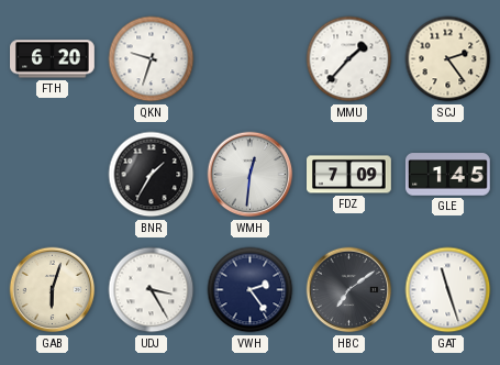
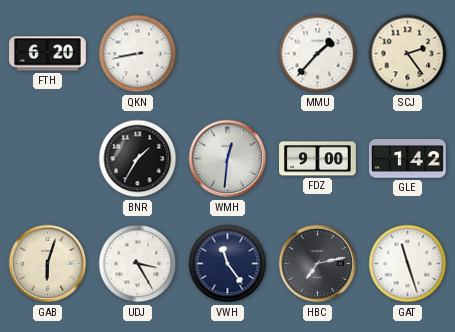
QKN: 9:33 -> 8:43
FDZ: 7:09 -> 9:00
GLE: 1:45 -> 1:42
VWH: 2:24 -> 11:24
HBC: 7:09 -> 7:13
